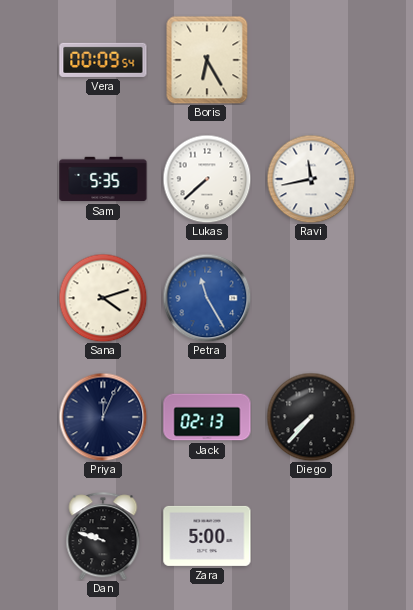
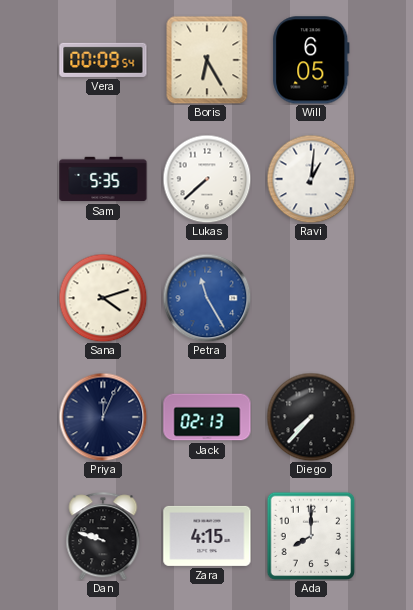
Will: none -> 6:05
Ravi: 11:43 -> 1:01
Zara: 5:00 -> 4:15
Ada: none -> 8:00
